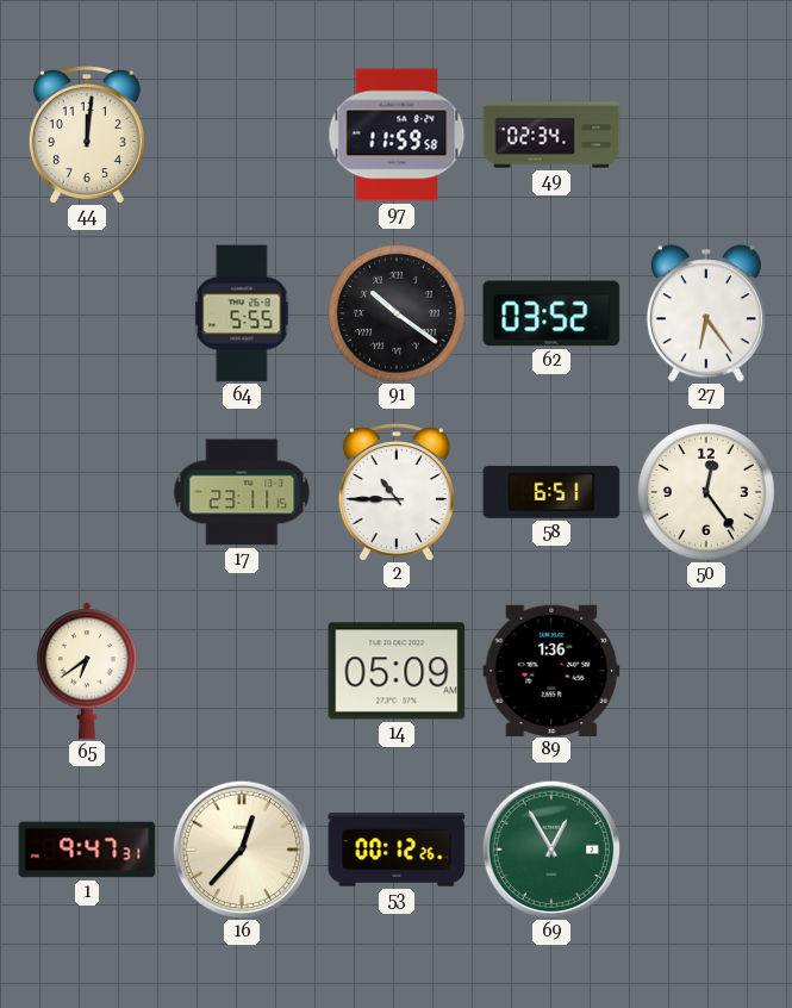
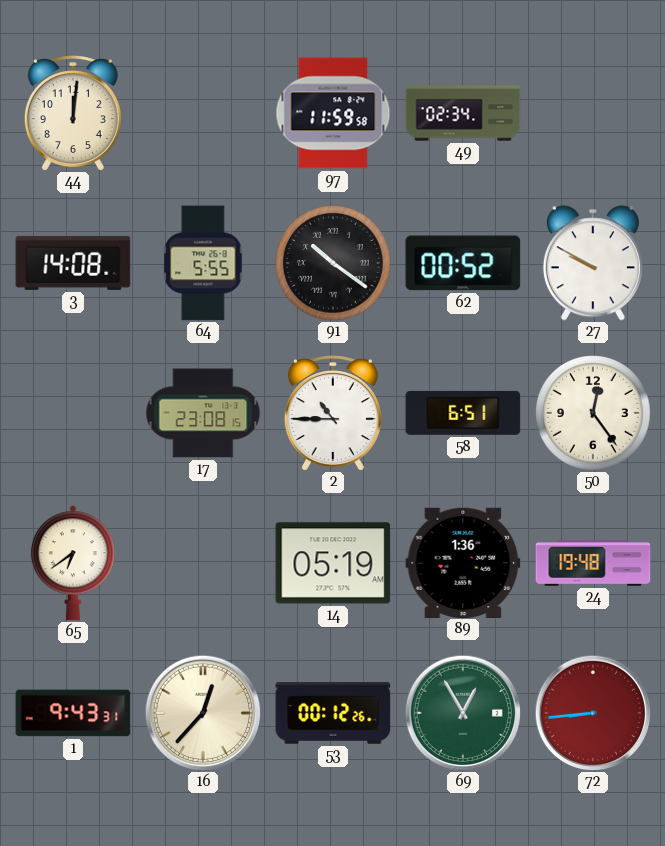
3: none -> 14:08
62: 03:52 -> 00:52
27: 6:24 -> 9:50
17: 23:11 -> 23:08
14: 05:09 -> 05:19
24: none -> 19:48
1: 9:47 -> 9:43
72: none -> 8:44
